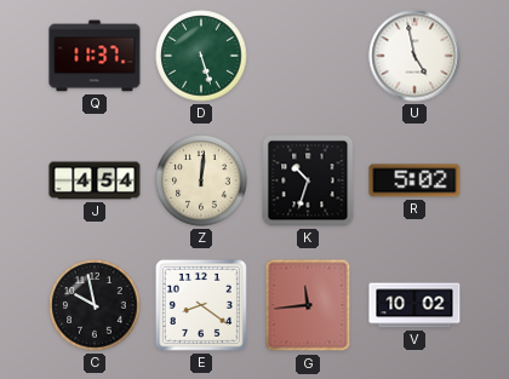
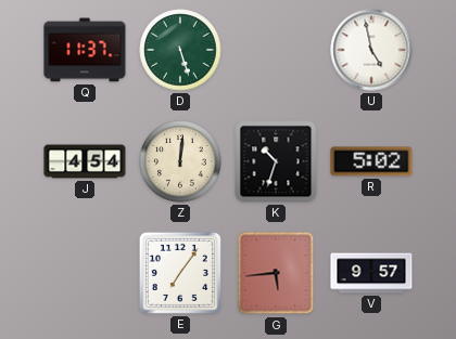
C: 9:58 -> none
E: 8:21 -> 7:06
G: 11:44 -> 5:44
V: 10:02 -> 9:57
